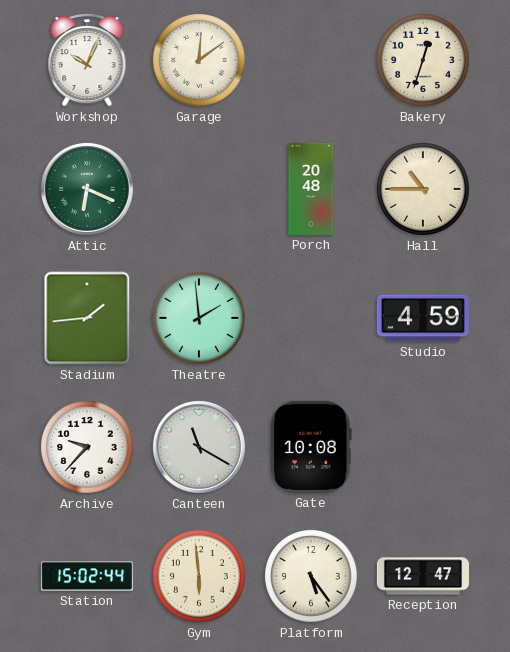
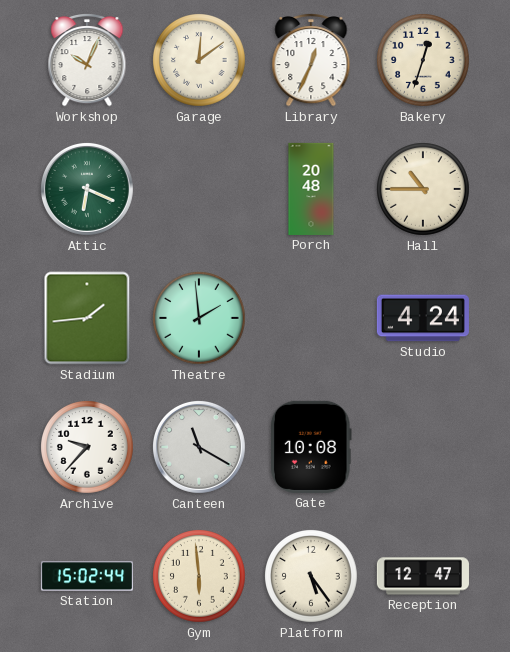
Library: none -> 12:34
Studio: 4:59 -> 4:24
